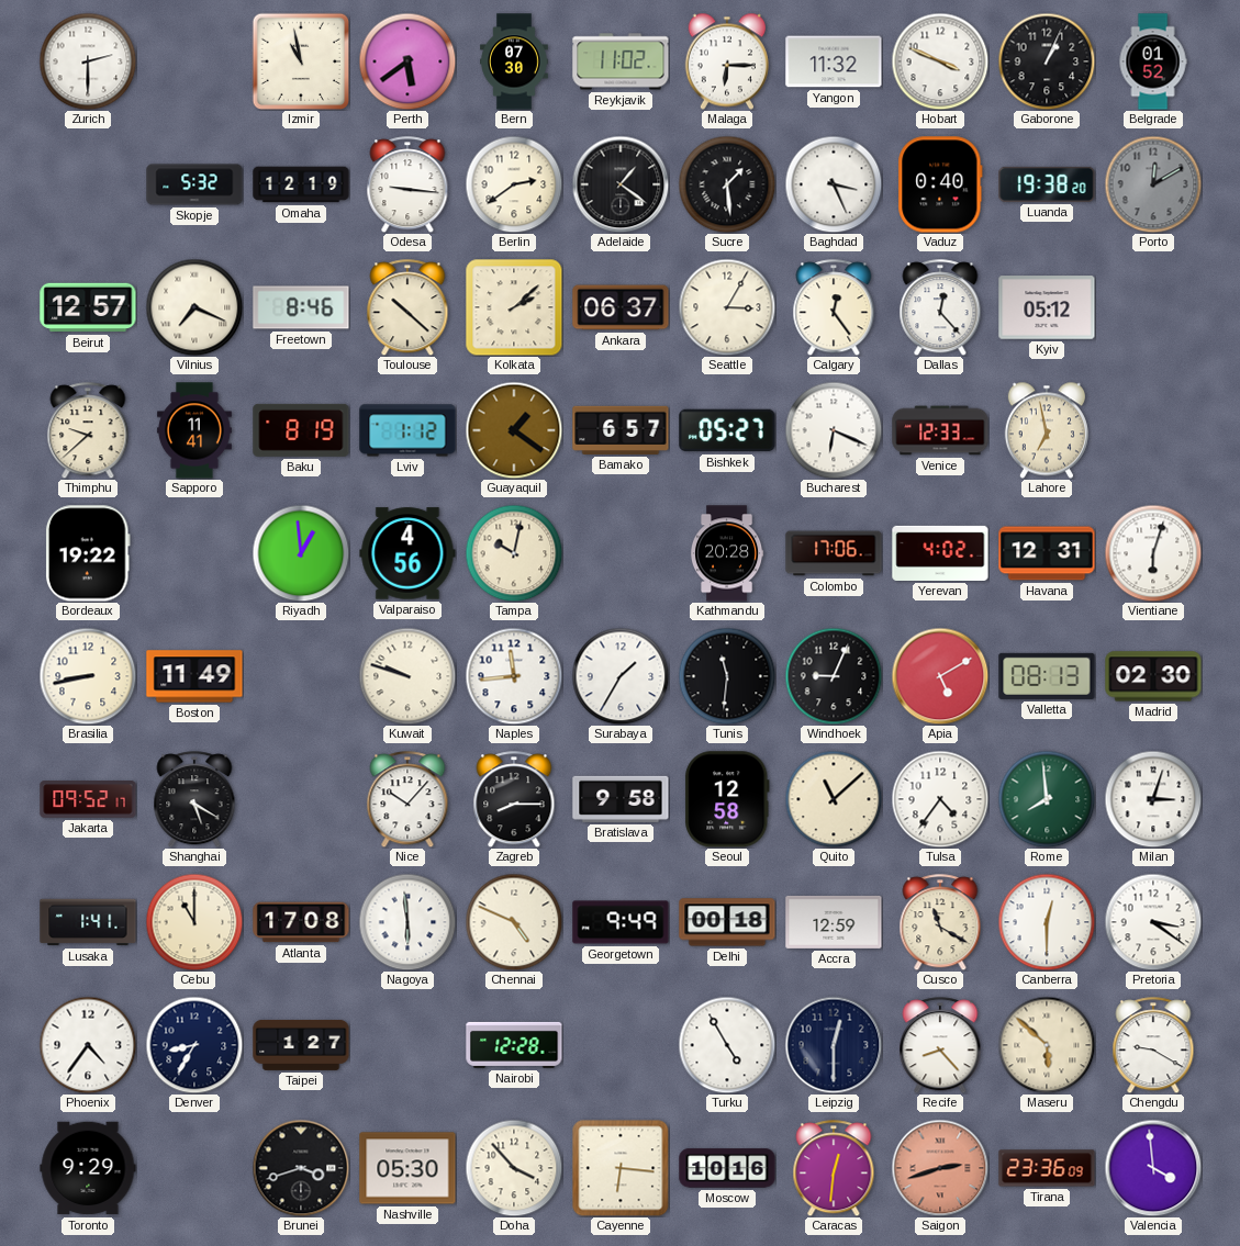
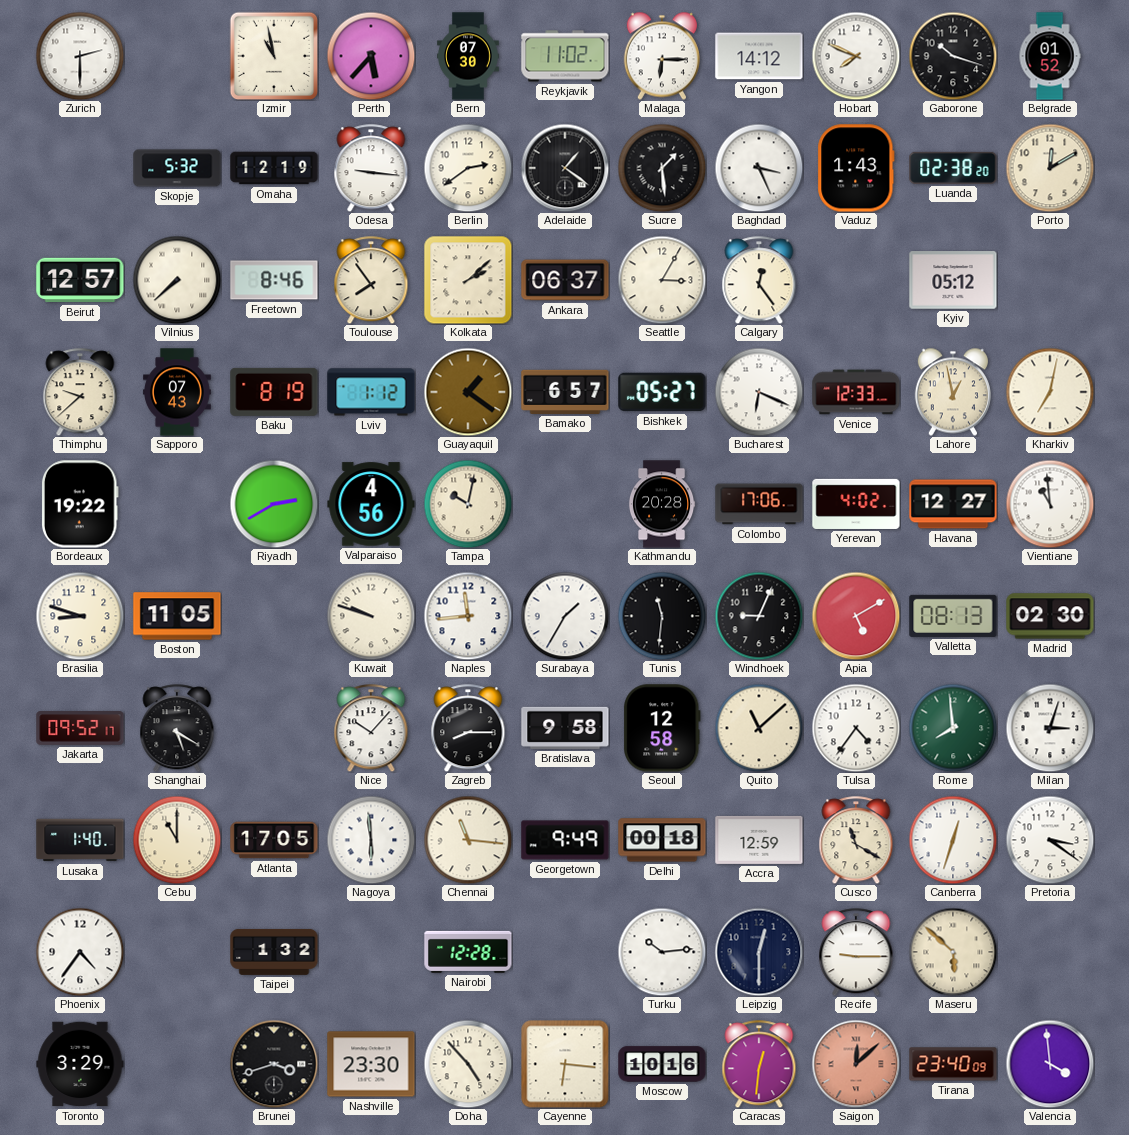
Perth: 5:39 -> 5:37
Yangon: 11:32 -> 14:12
Hobart: 3:49 -> 7:49
Gaborone: 1:04 -> 10:18
Vaduz: 0:40 -> 1:43
Luanda: 19:38 -> 02:38
Porto dial: grey -> cream
Vilnius: 7:19 -> 7:38
Toulouse: 10:22 -> 7:54
Dallas: 12:23 -> none
Sapporo: 11:41 -> 07:43
Lahore: 6:58 -> 12:58
Kharkiv: none -> 7:02
Riyadh: 12:59 -> 2:40
Havana: 12:31 -> 12:27
Vientiane: 6:03 -> 10:59
Brasilia: 8:43 -> 8:48
Boston: 11:49 -> 11:05
Lusaka: 1:41 -> 1:40
Atlanta: 17:08 -> 17:05
Chennai: 4:49 -> 11:16
Canberra: 12:30 -> 12:33
Denver: 8:35 -> none
Taipei: 1:27 -> 1:32
Turku: 4:55 -> 10:14
Recife: 8:23 -> 9:15
Chengdu: 9:20 -> none
Toronto: 9:29 -> 3:29
Nashville: 05:30 -> 23:30
Doha: 3:53 -> 4:53
Saigon: 2:42 -> 12:08
Tirana: 23:36 -> 23:40
